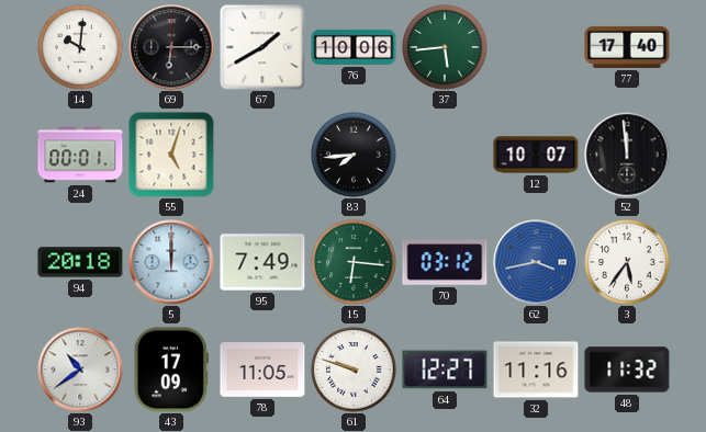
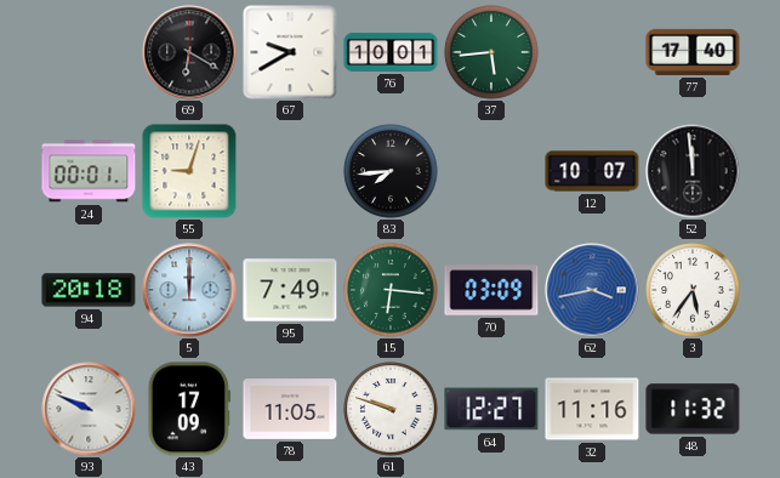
14: 10:01 -> none
69: 6:15 -> 6:20
67: 1:40 -> 9:40
76: 10:06 -> 10:01
55: 5:03 -> 9:03
70: 03:12 -> 03:09
93: 10:39 -> 9:49
